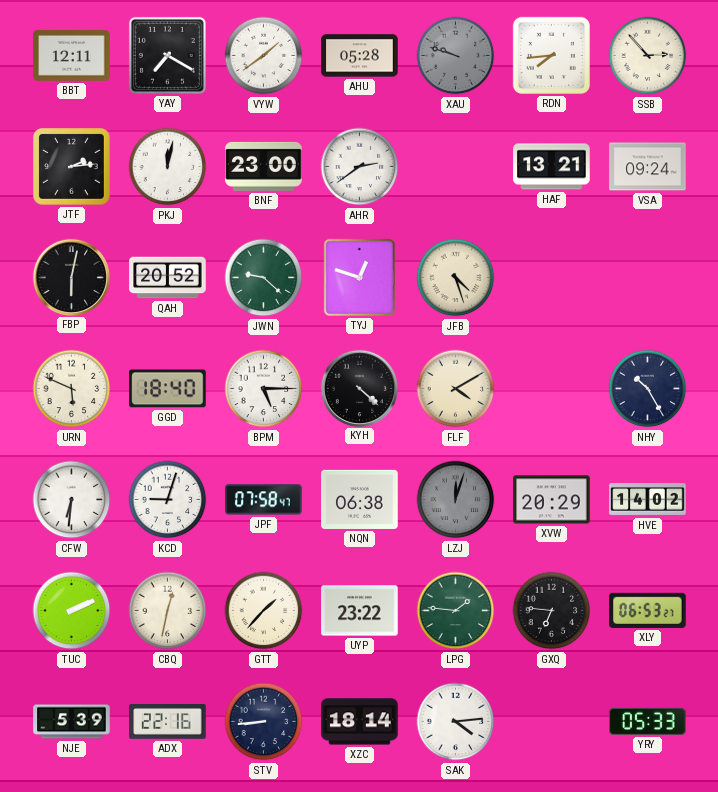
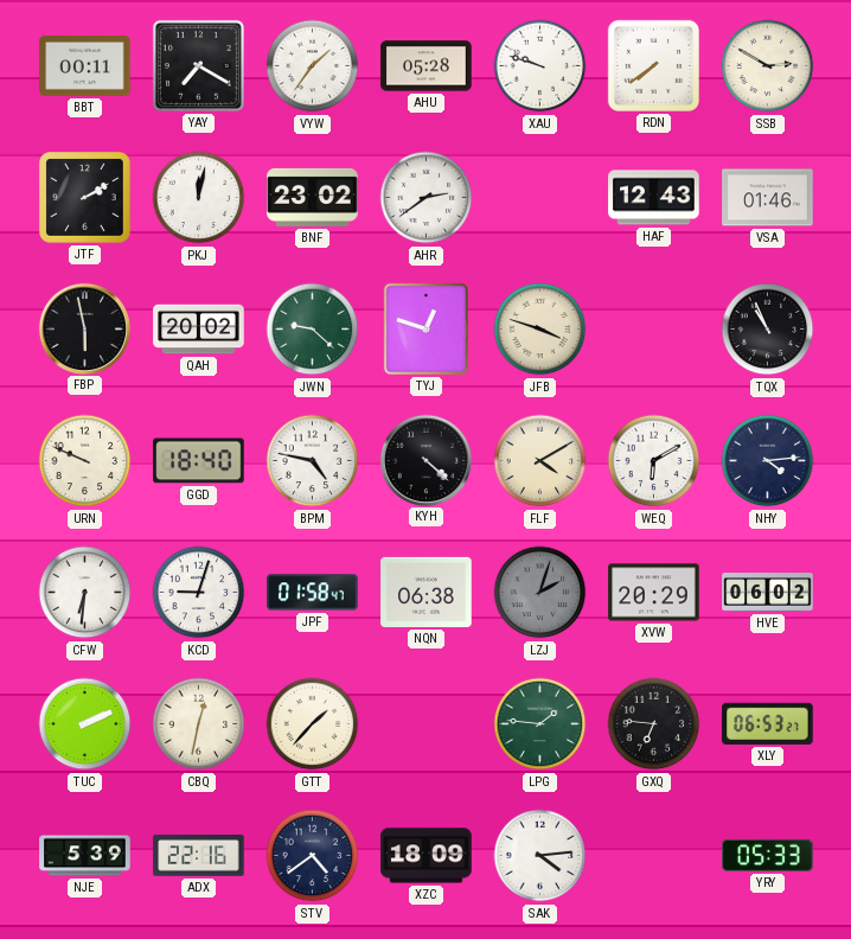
BBT: 12:11 -> 00:11
VYW: 1:39 -> 1:36
XAU dial: grey -> white
RDN: 7:44 -> 7:39
SSB: 2:53 -> 2:50
JTF: 2:14 -> 2:10
BNF: 23:00 -> 23:02
HAF: 13:21 -> 12:43
VSA: 09:24 -> 01:46
FBP: 6:02 -> 5:58
QAH: 20:52 -> 20:02
JFB: 4:27 -> 3:48
TQX: none -> 10:56
URN: 5:49 -> 9:49
BPM: 5:15 -> 4:47
WEQ: none -> 6:10
NHY: 10:25 -> 4:14
JPF: 07:58 -> 01:58
LZJ: 12:03 -> 2:03
HVE: 14:02 -> 06:02
UYP: 23:22 -> none
STV: 8:44 -> 4:39
XZC: 18:14 -> 18:09
